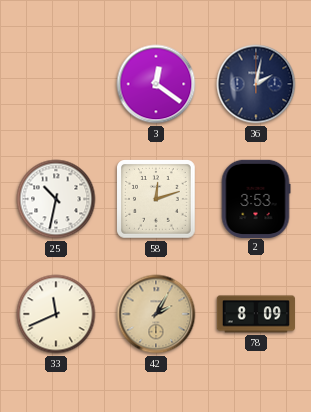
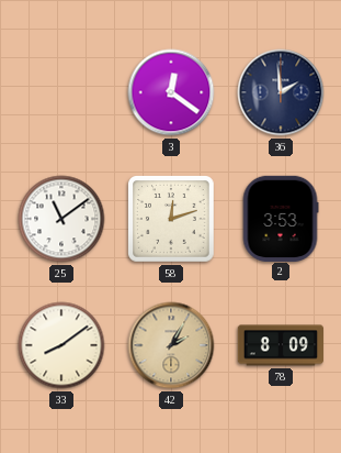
36: 2:02 -> 1:59
25: 10:32 -> 11:09
33: 11:41 -> 8:09
